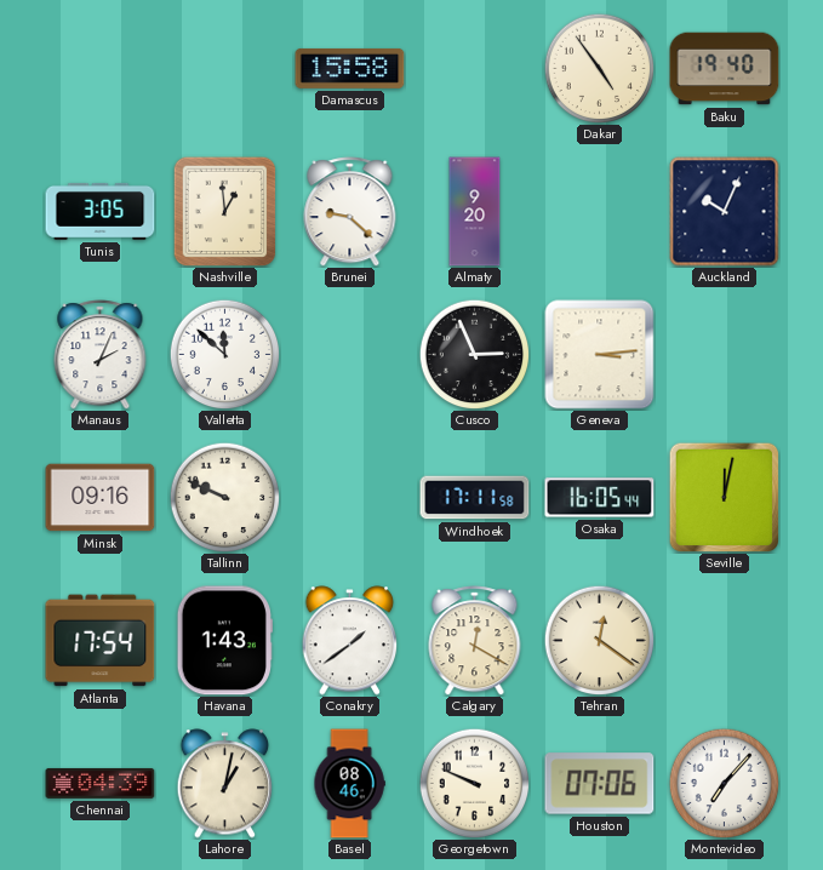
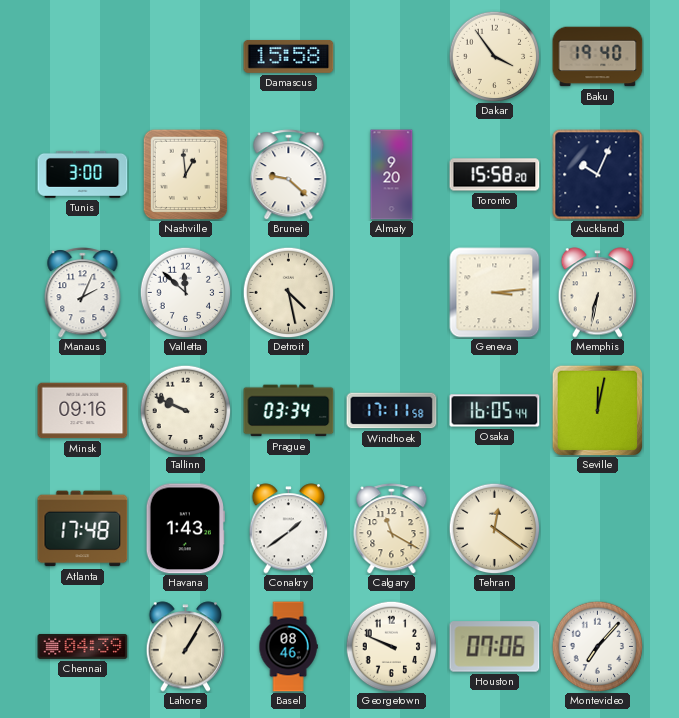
Dakar: 4:54 -> 3:54
Tunis: 3:05 -> 3:00
Toronto: none -> 15:58
Detroit: none -> 4:28
Cusco: 2:56 -> none
Memphis: none -> 6:32
Prague: none -> 03:34
Atlanta: 17:54 -> 17:48
Calgary: 12:20 -> 11:20
Lahore: 1:02 -> 1:05
